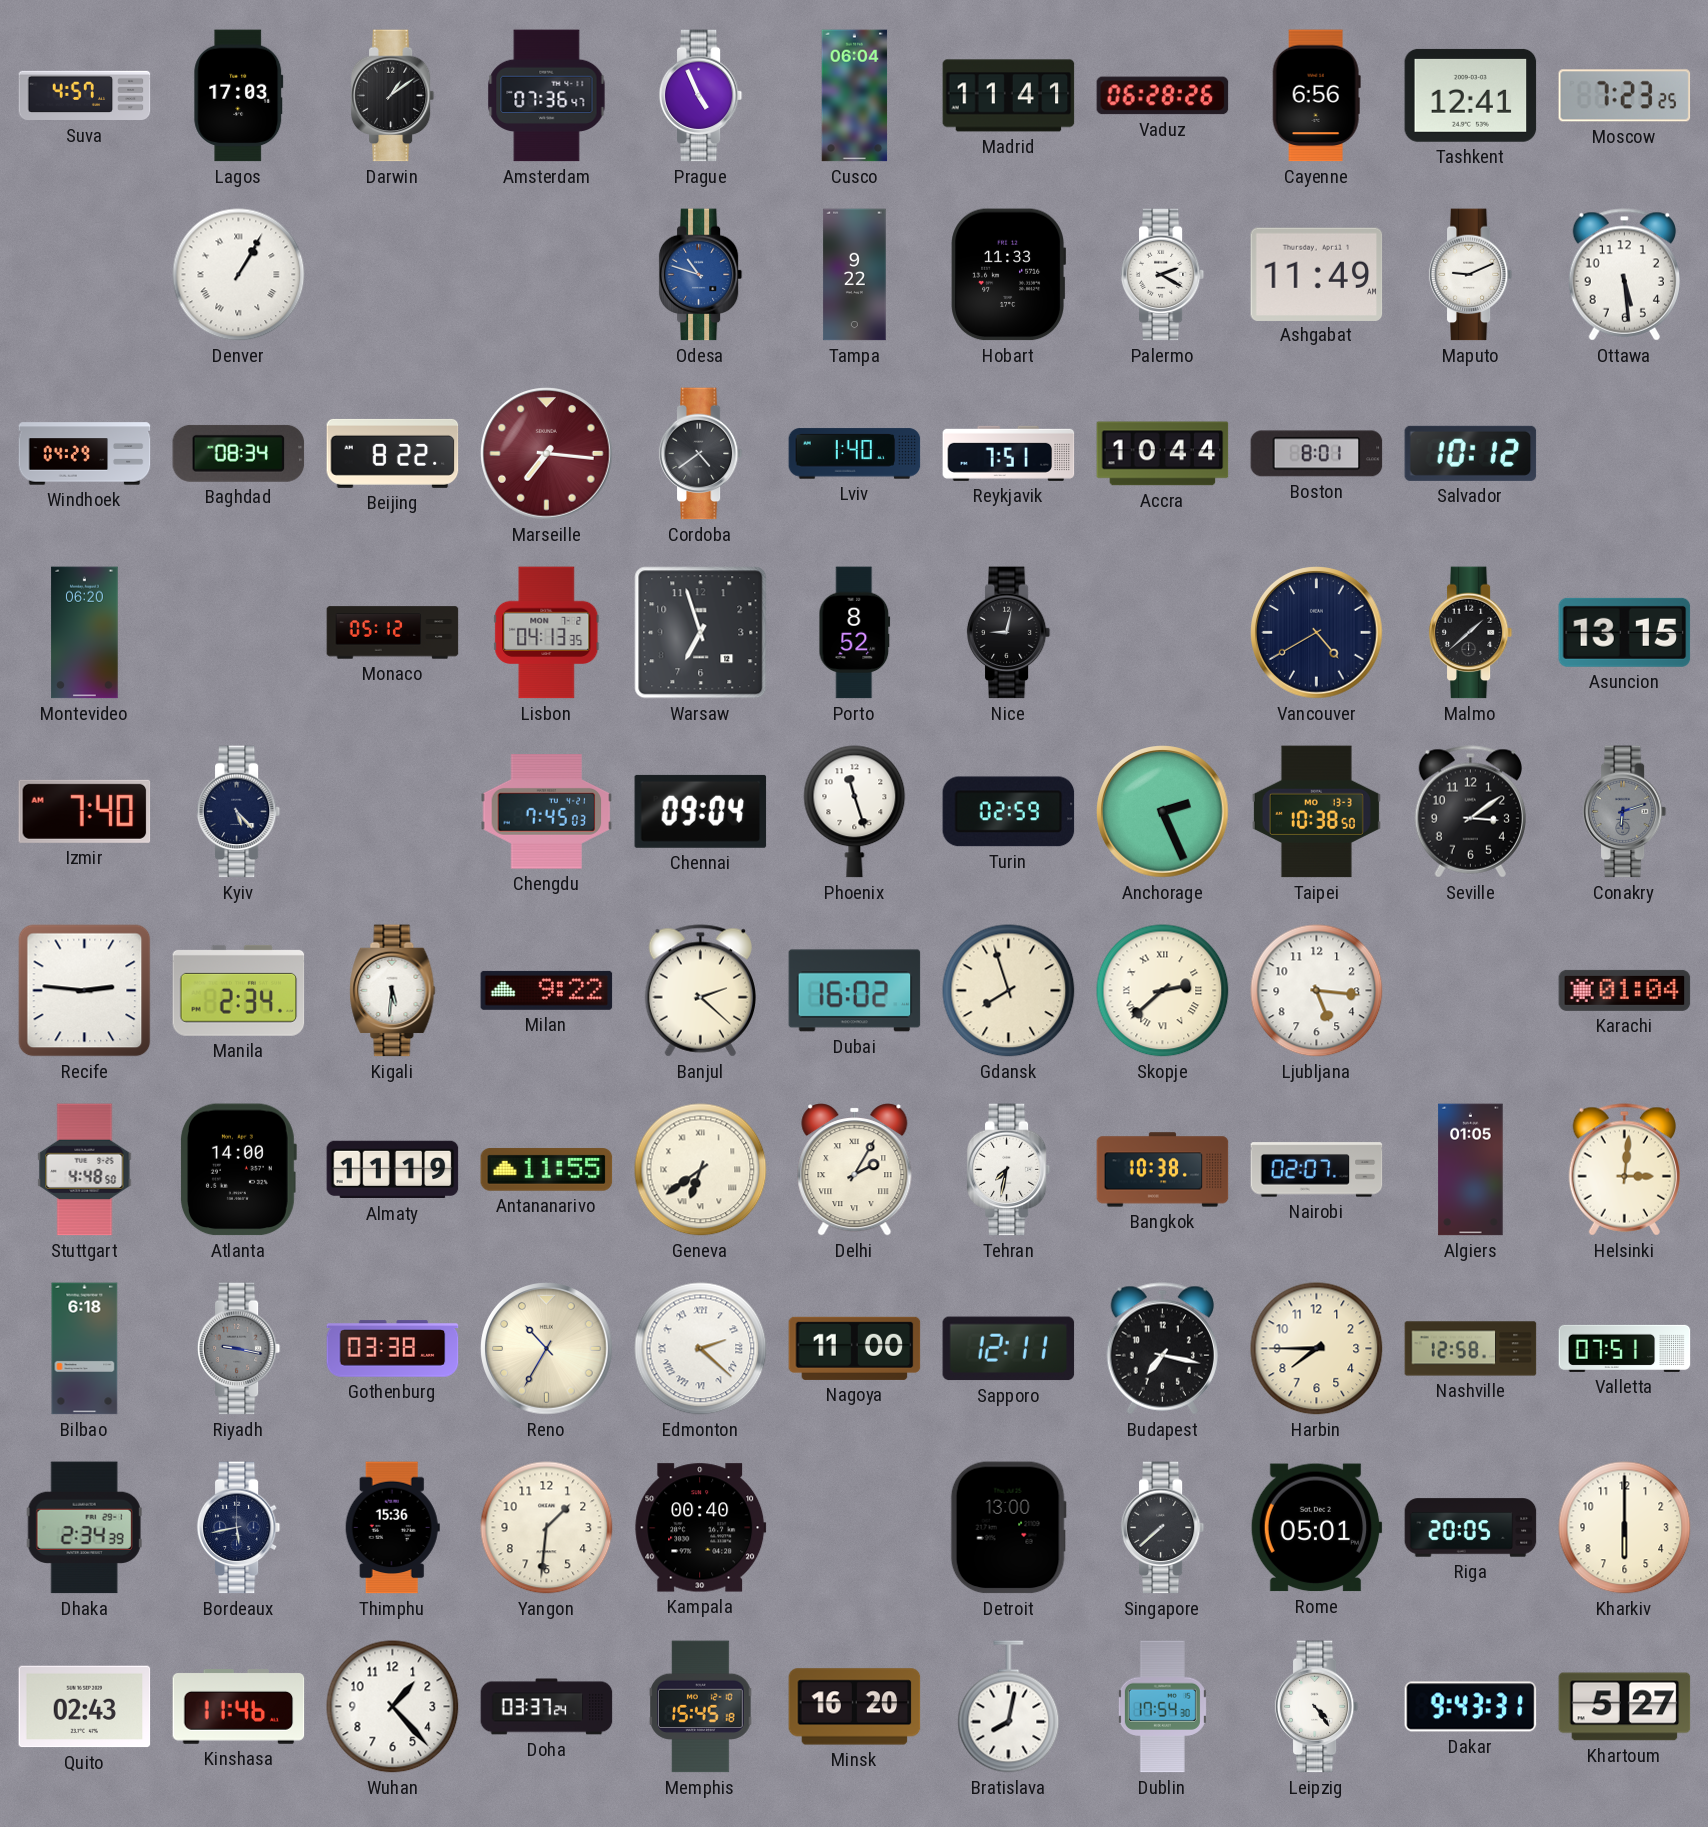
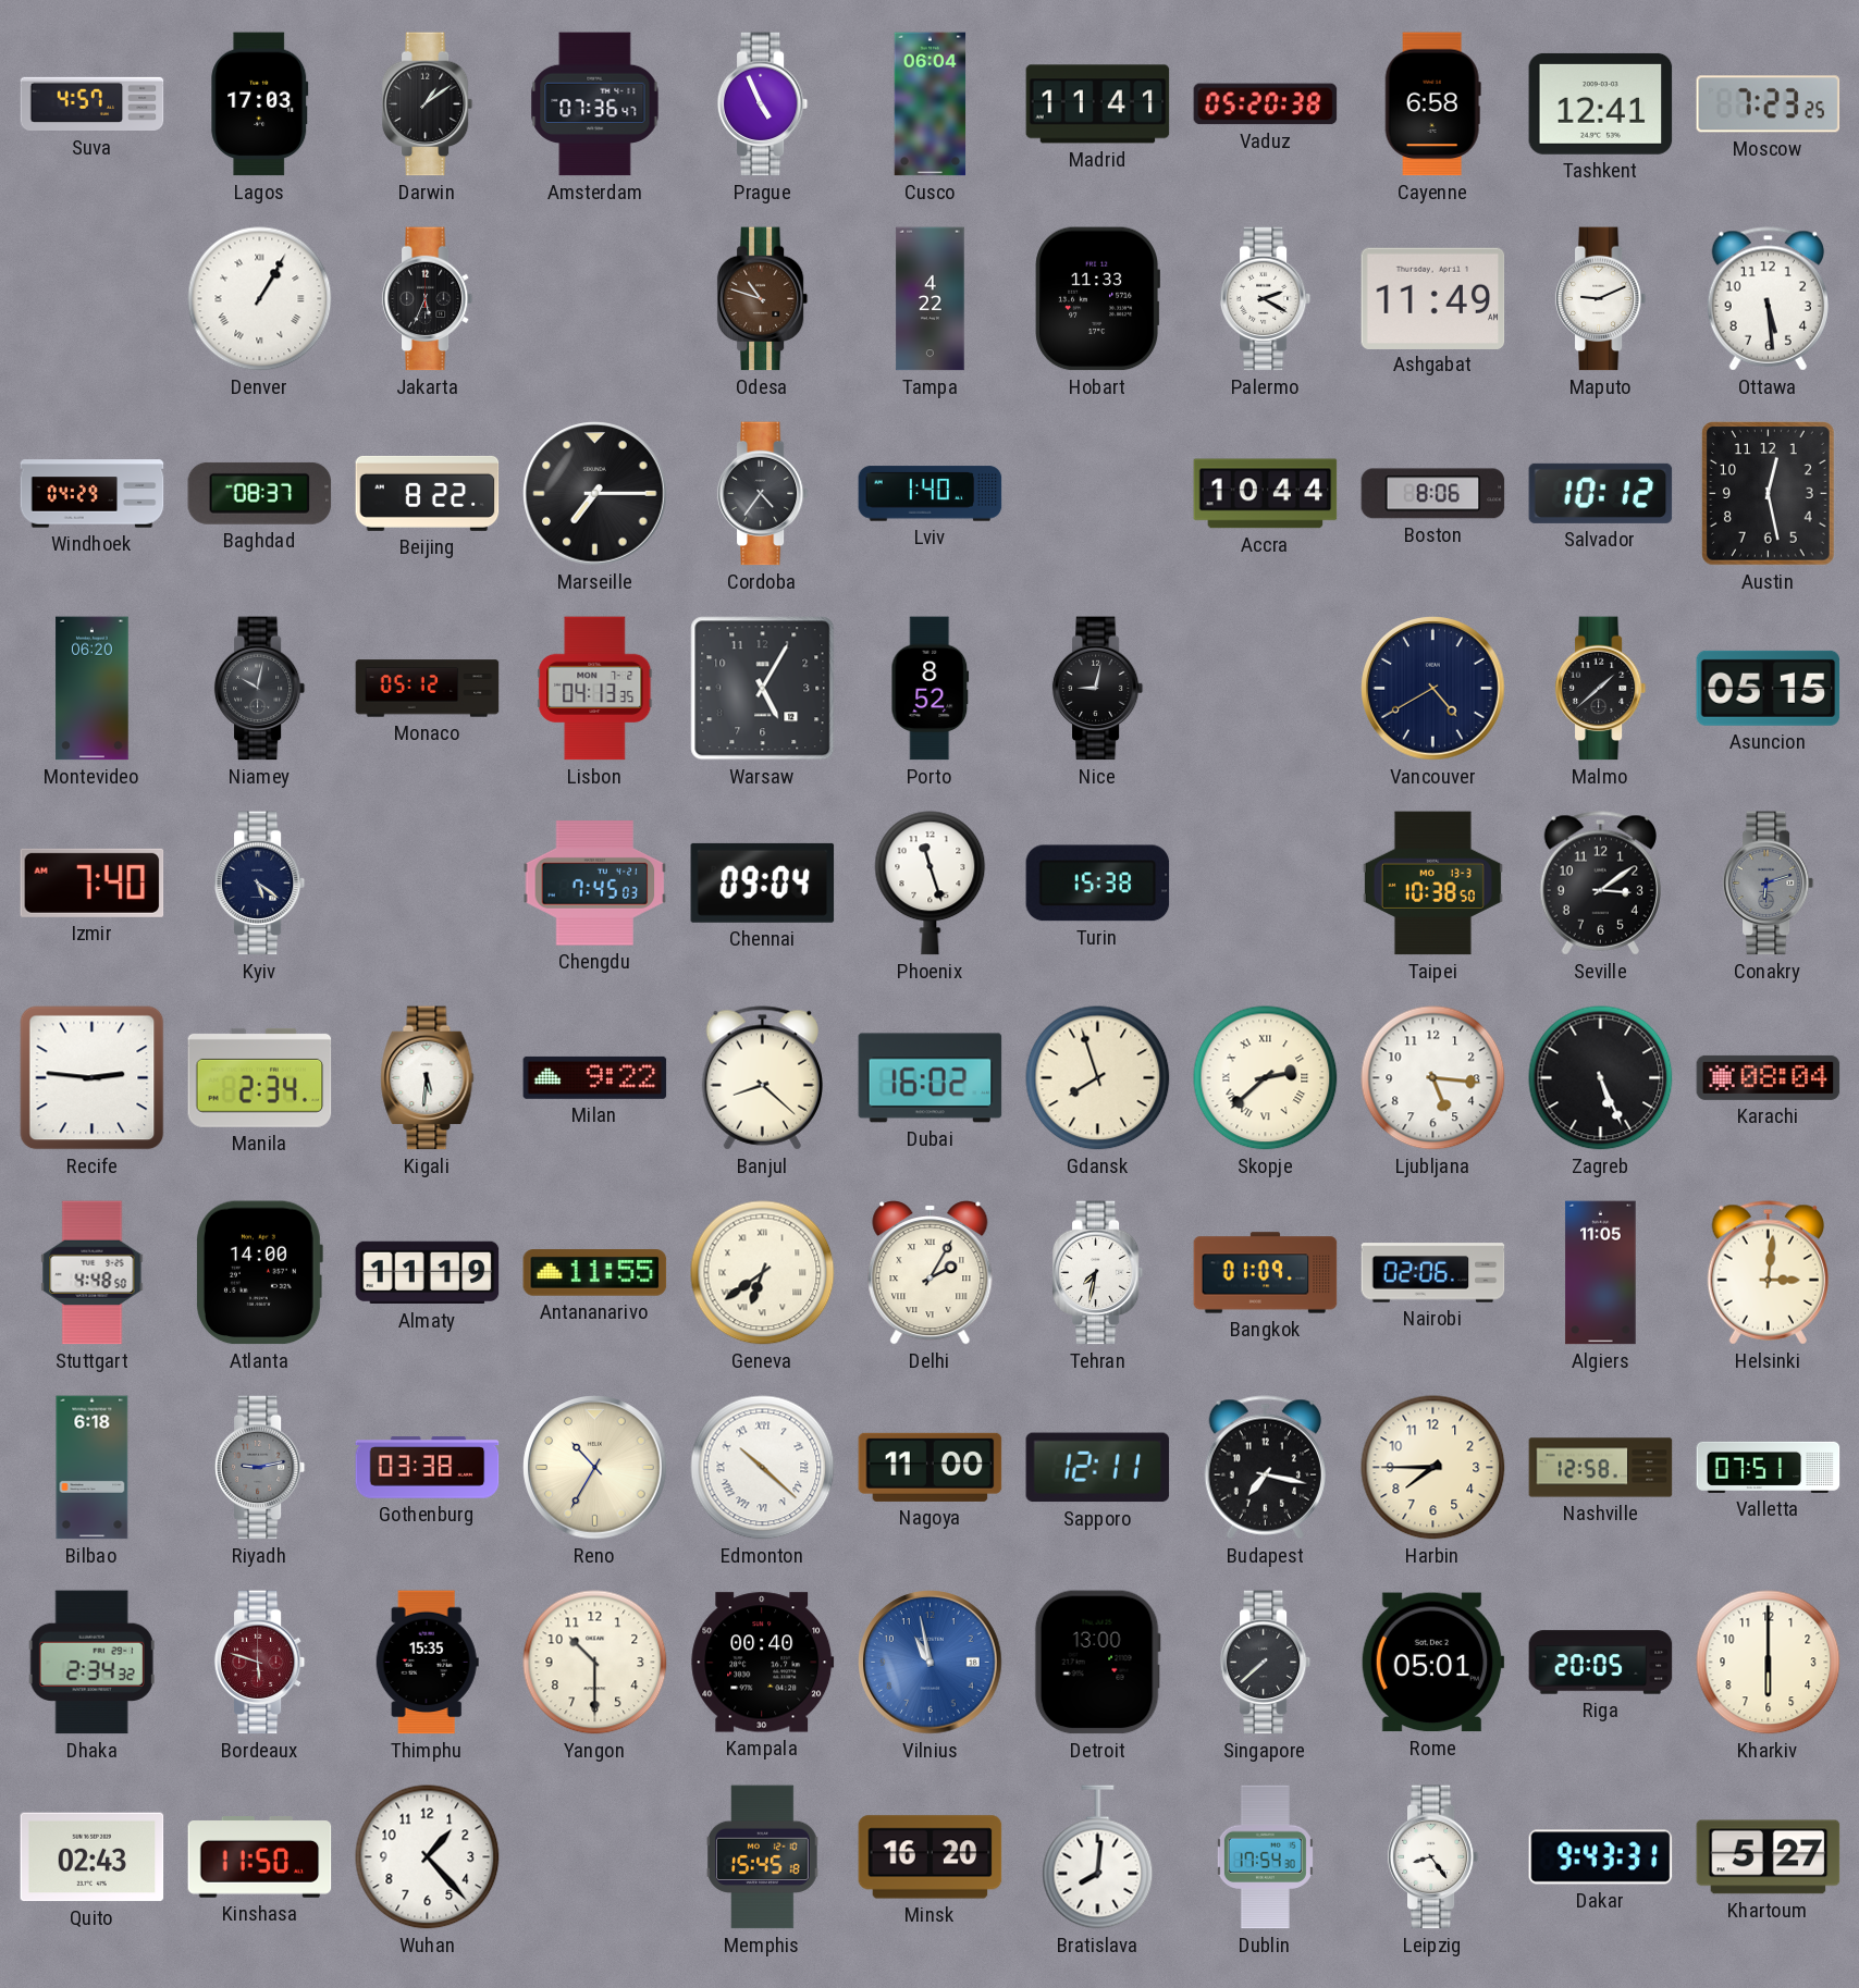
Vaduz: 06:28 -> 05:20
Cayenne: 6:56 -> 6:58
Jakarta: none -> 5:34
Odesa dial: blue -> brown
Tampa: 9:22 -> 4:22
Baghdad: 08:34 -> 08:37
Marseille: 7:16 -> 7:15
Marseille dial: burgundy -> black
Cordoba: 4:39 -> 4:36
Reykjavik: 7:51 -> none
Boston: 8:01 -> 8:06
Austin: none -> 12:28
Niamey: none -> 10:02
Warsaw: 6:57 -> 5:05
Asuncion: 13:15 -> 05:15
Kyiv: 5:23 -> 5:21
Turin: 02:59 -> 15:38
Anchorage: 2:26 -> none
Banjul: 2:22 -> 8:22
Zagreb: none -> 5:26
Karachi: 01:04 -> 08:04
Bangkok: 10:38 -> 01:09
Nairobi: 02:07 -> 02:06
Algiers: 01:05 -> 11:05
Riyadh: 9:17 -> 9:13
Edmonton: 2:22 -> 10:22
Dhaka: 2:34:39 -> 2:34:32
Bordeaux: 5:43 -> 5:48
Bordeaux dial: navy -> burgundy
Thimphu: 15:36 -> 15:35
Yangon: 1:31 -> 10:30
Vilnius: none -> 10:58
Kinshasa: 11:46 -> 11:50
Doha: 03:37 -> none
Bratislava: 8:02 -> 8:01
Leipzig: 4:24 -> 8:24
